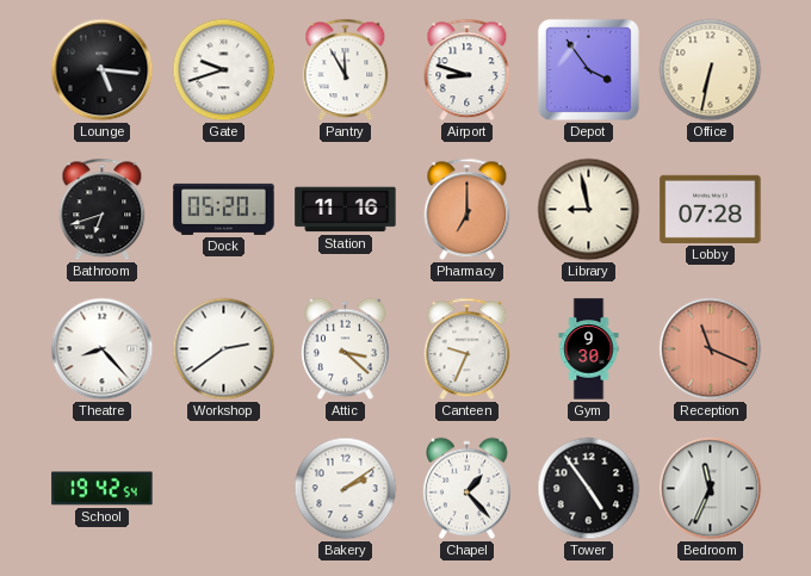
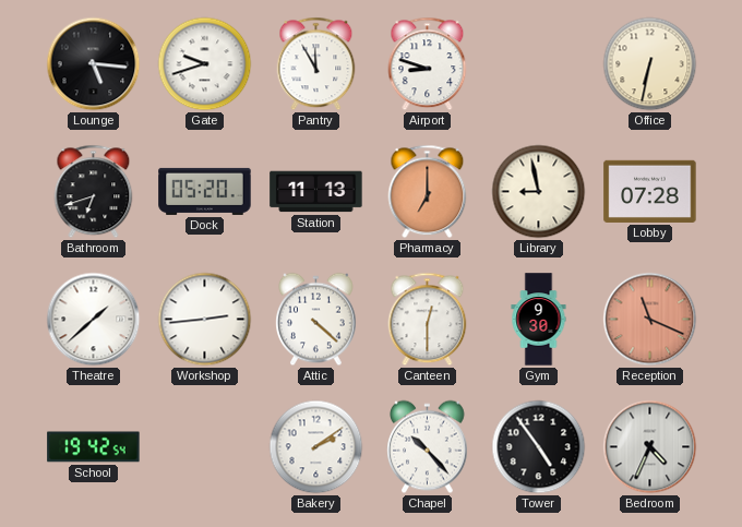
Depot: 3:54 -> none
Station: 11:16 -> 11:13
Theatre: 8:23 -> 1:38
Workshop: 2:39 -> 2:44
Attic: 3:22 -> 4:22
Canteen: 9:34 -> 12:30
Chapel: 1:23 -> 10:23
Bedroom: 11:34 -> 4:34
